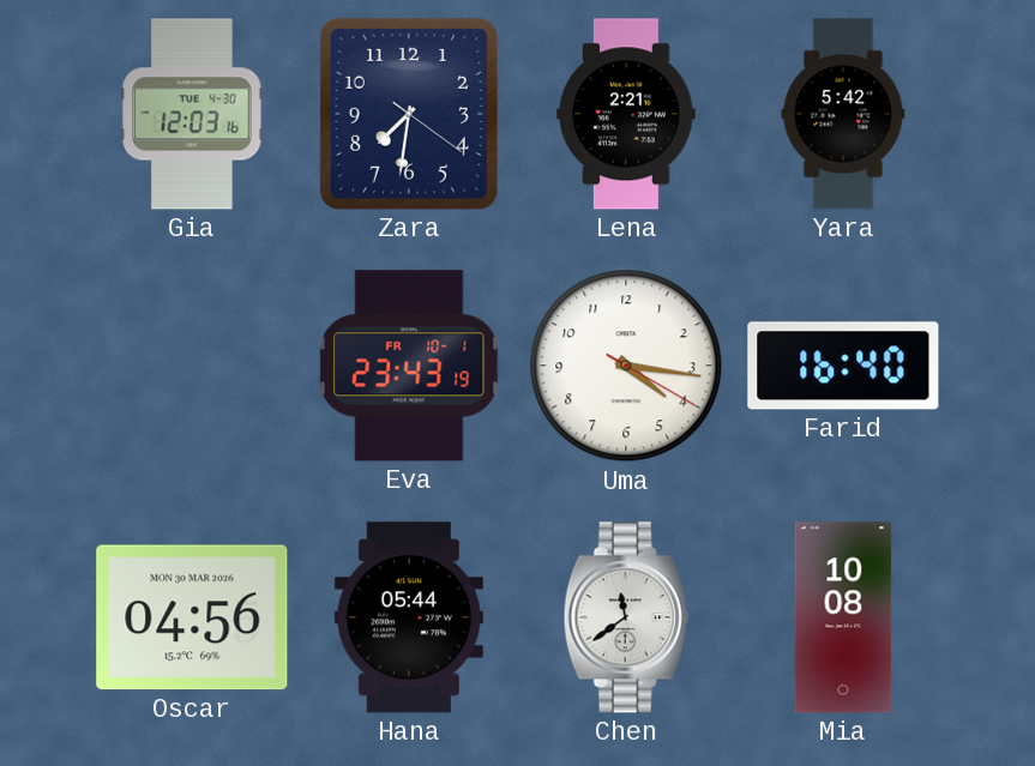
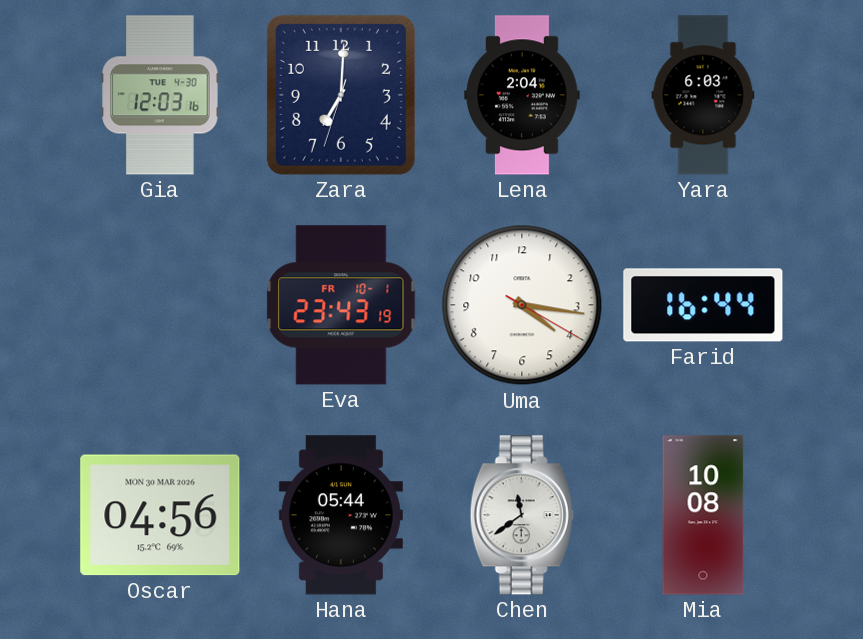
Zara: 7:31 -> 7:00
Lena: 2:21 -> 2:04
Yara: 5:42 -> 6:03
Farid: 16:40 -> 16:44
